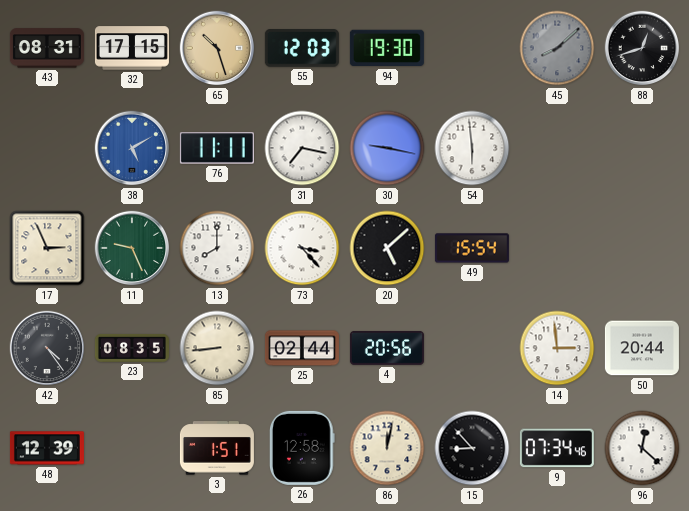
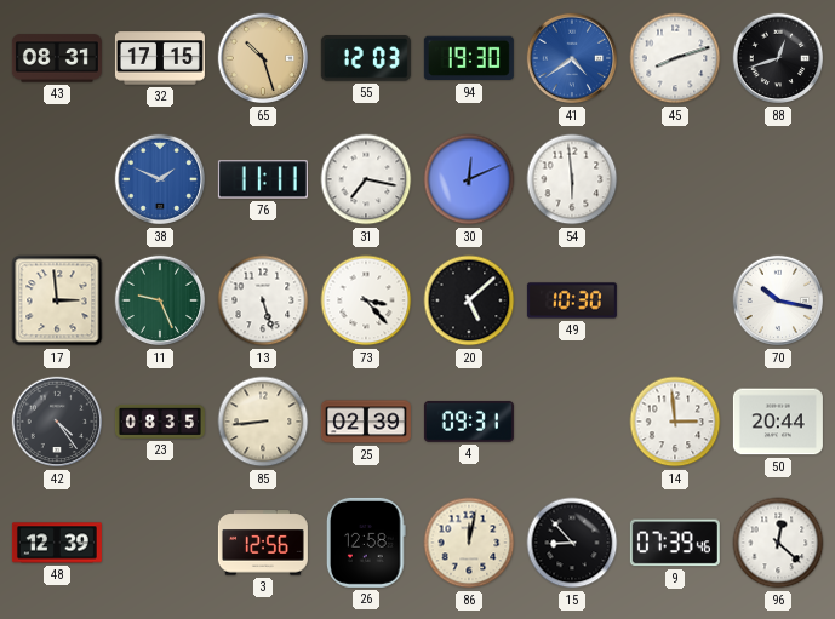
41: none -> 4:39
45: 8:08 -> 8:12
45 dial: grey -> white
38: 5:10 -> 1:49
30: 9:17 -> 12:11
17: 2:56 -> 2:59
13: 8:00 -> 5:27
49: 15:54 -> 10:30
70: none -> 10:17
25: 02:44 -> 02:39
4: 20:56 -> 09:31
3: 1:51 -> 12:56
9: 07:34 -> 07:39
